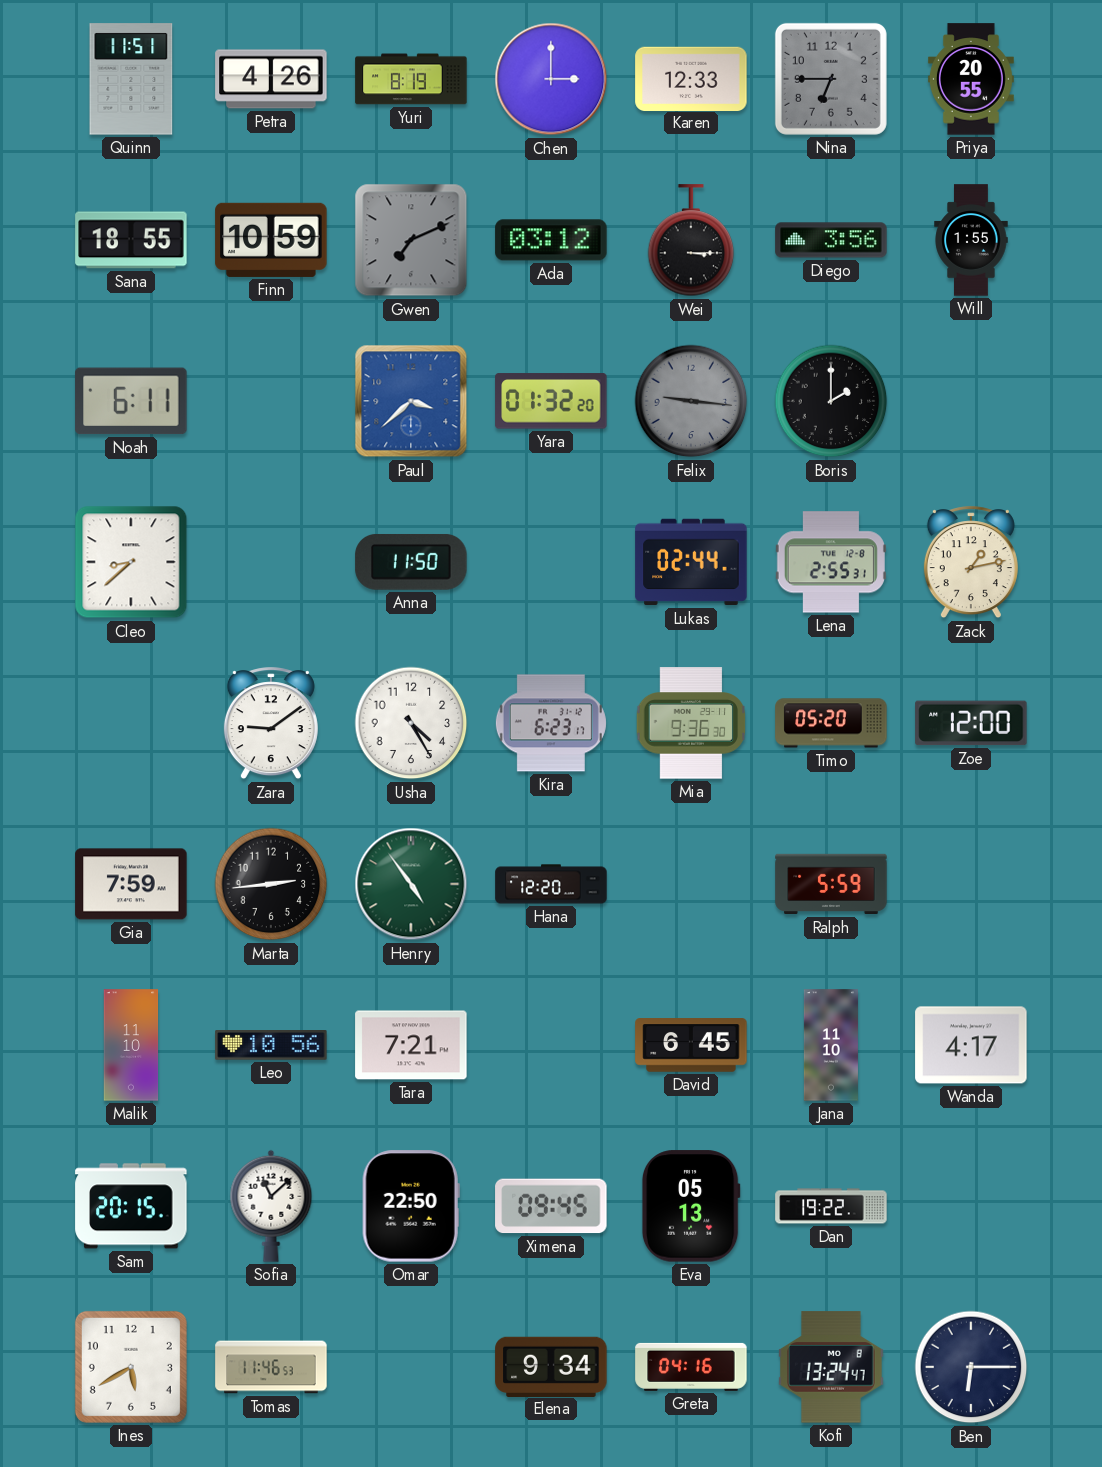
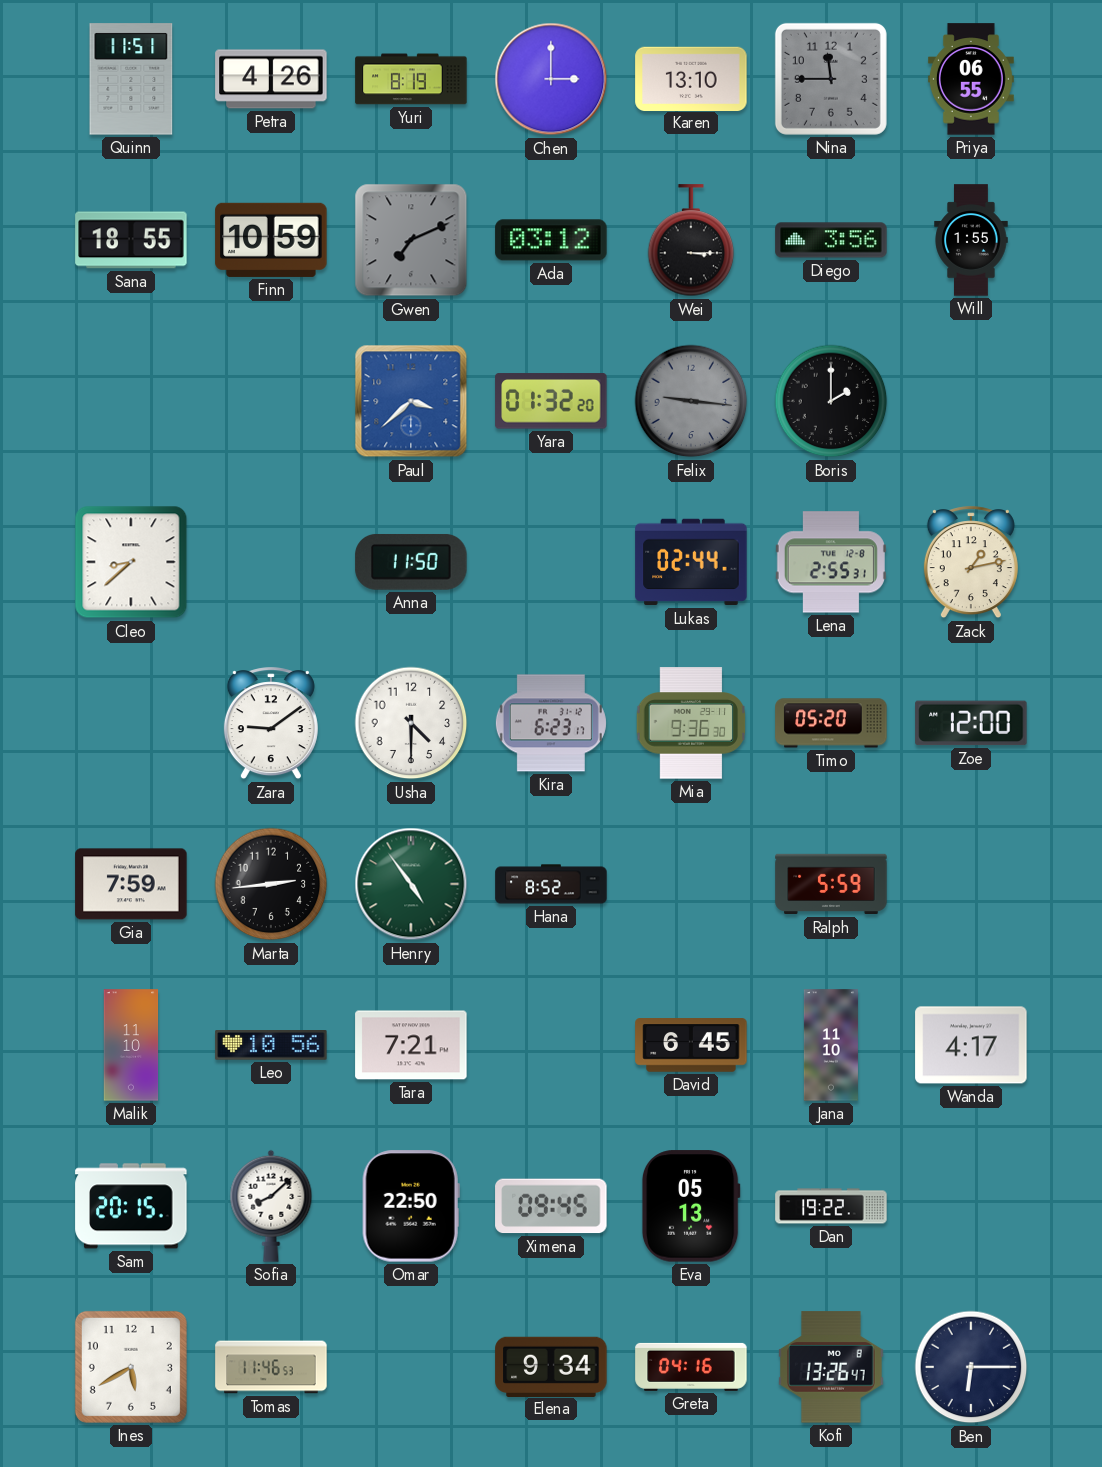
Karen: 12:33 -> 13:10
Nina: 6:45 -> 11:45
Priya: 20:55 -> 06:55
Noah: 6:11 -> none
Usha: 4:25 -> 4:30
Hana: 12:20 -> 8:52
Sofia: 11:08 -> 8:08
Kofi: 13:24 -> 13:26
